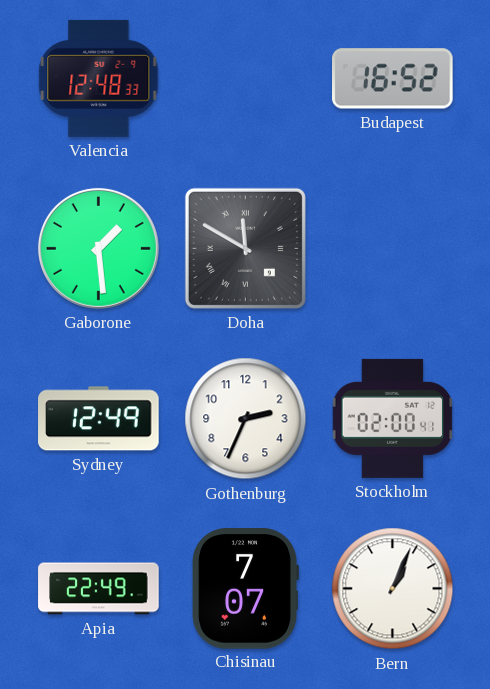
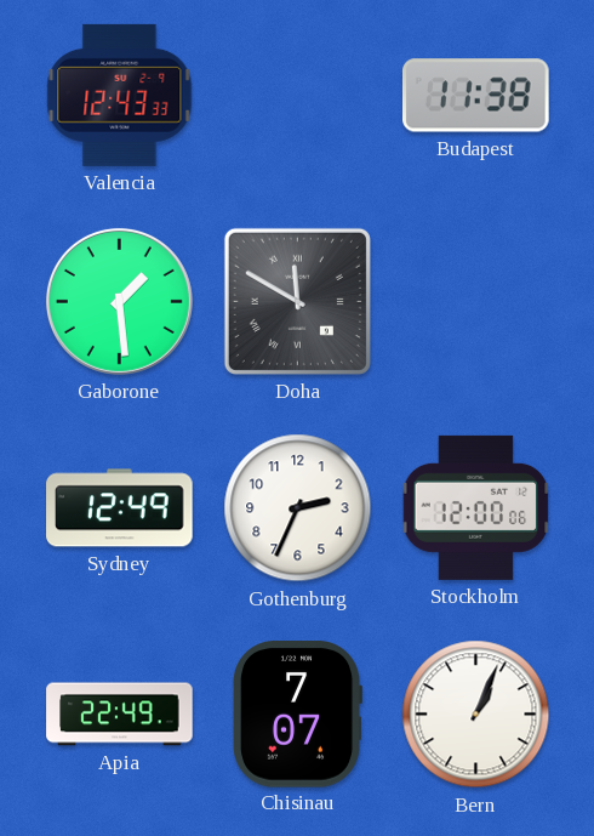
Valencia: 12:48 -> 12:43
Budapest: 16:52 -> 11:38
Stockholm: 02:00 -> 12:00
